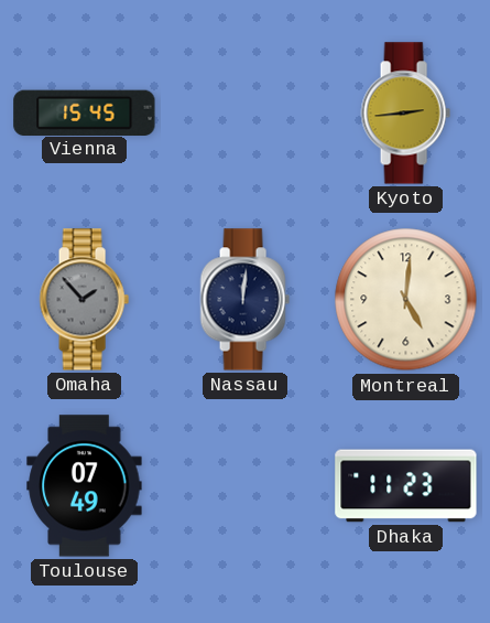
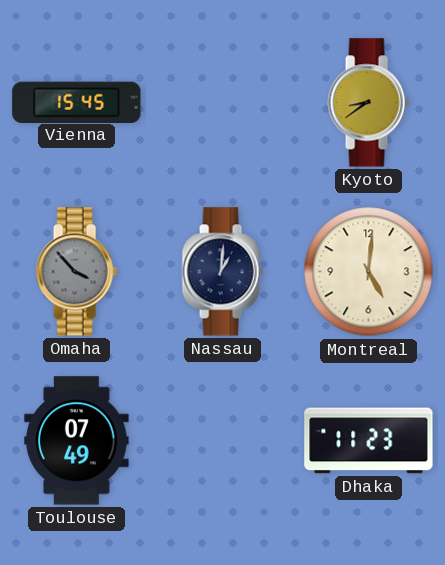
Kyoto: 2:44 -> 8:39
Omaha: 1:53 -> 3:53
Nassau: 12:01 -> 1:01
